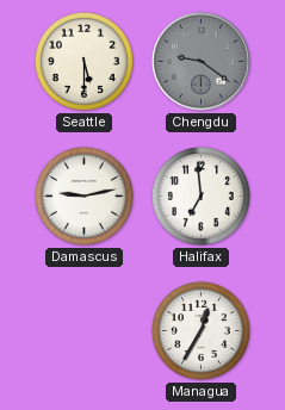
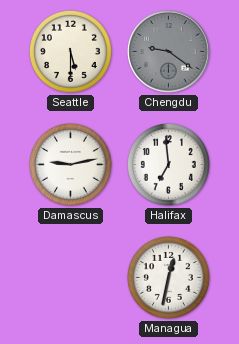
Managua: 12:35 -> 12:32
